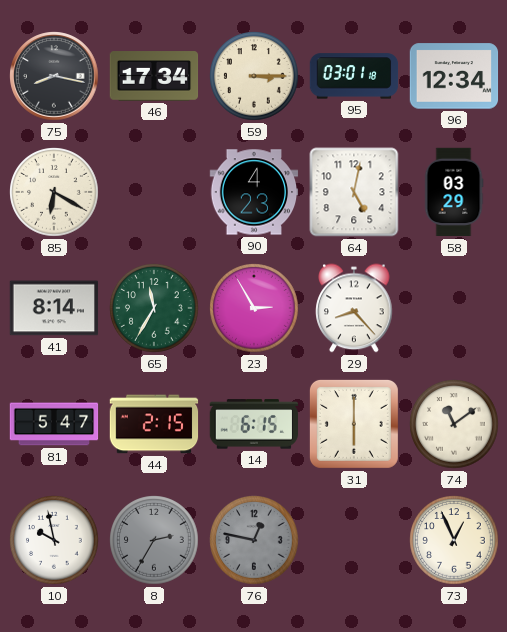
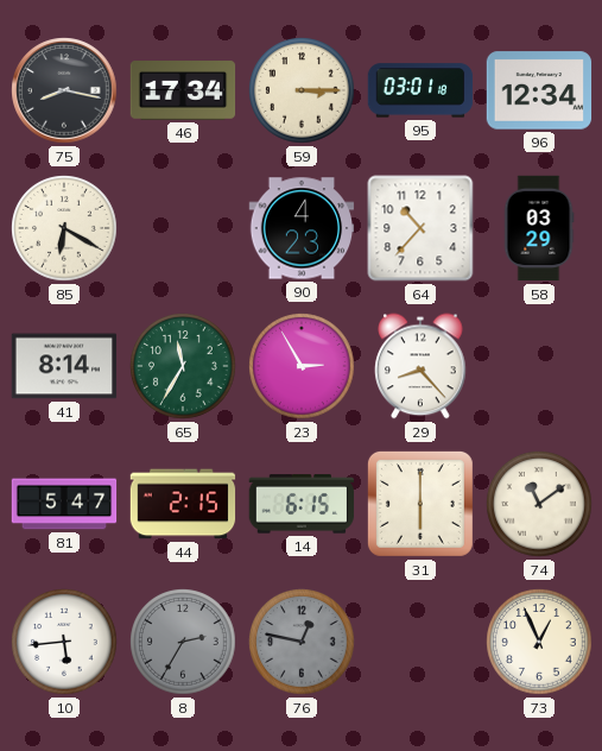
64: 5:02 -> 10:37
10: 9:58 -> 5:44
